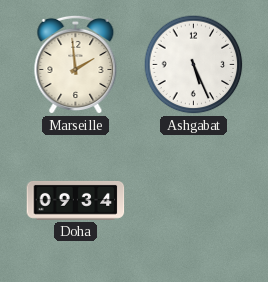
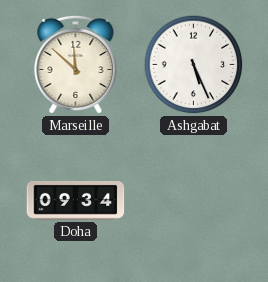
Marseille: 1:59 -> 11:52
